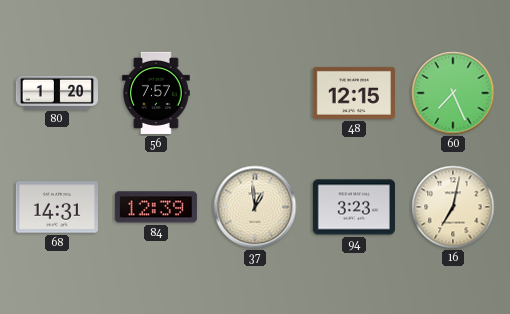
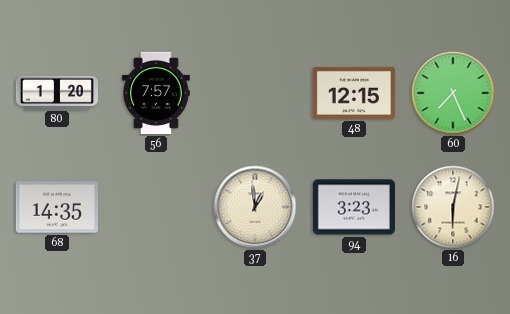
68: 14:31 -> 14:35
84: 12:39 -> none
16: 7:02 -> 6:02
